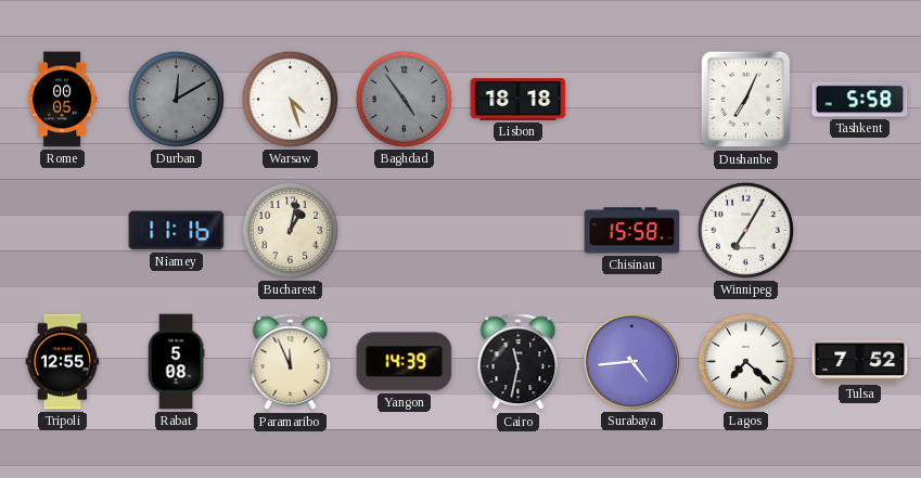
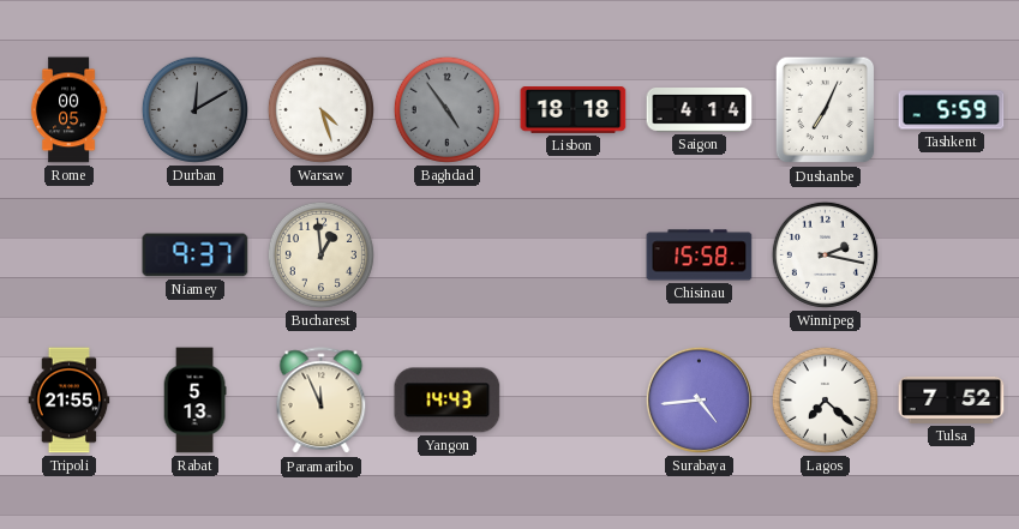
Saigon: none -> 4:14
Tashkent: 5:58 -> 5:59
Niamey: 11:16 -> 9:37
Bucharest: 1:02 -> 12:59
Winnipeg: 7:05 -> 2:17
Tripoli: 12:55 -> 21:55
Rabat: 5:08 -> 5:13
Yangon: 14:39 -> 14:43
Cairo: 11:32 -> none
